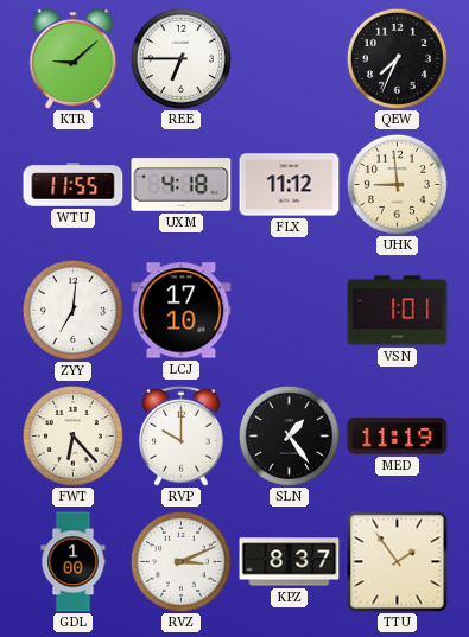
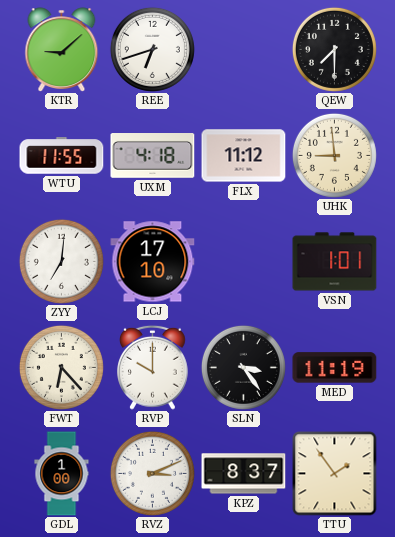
REE: 6:45 -> 6:42
QEW: 7:34 -> 7:30
SLN: 1:24 -> 3:24
